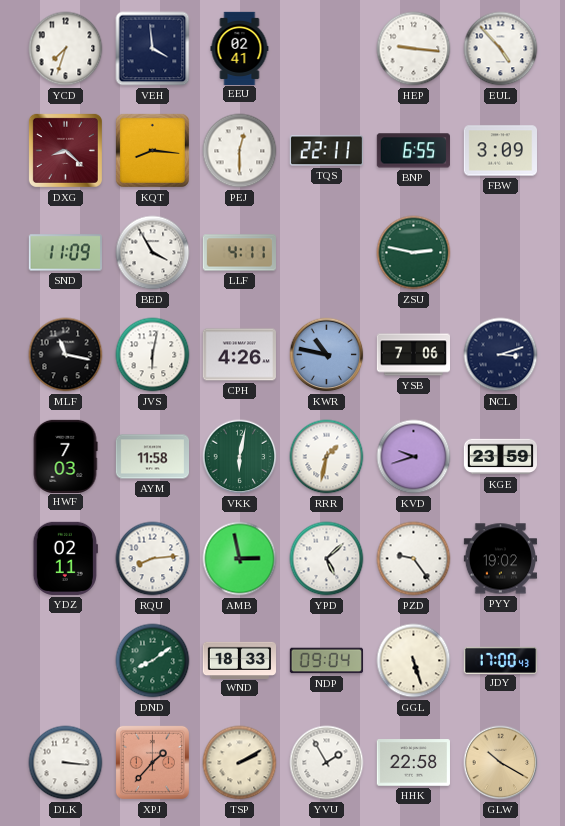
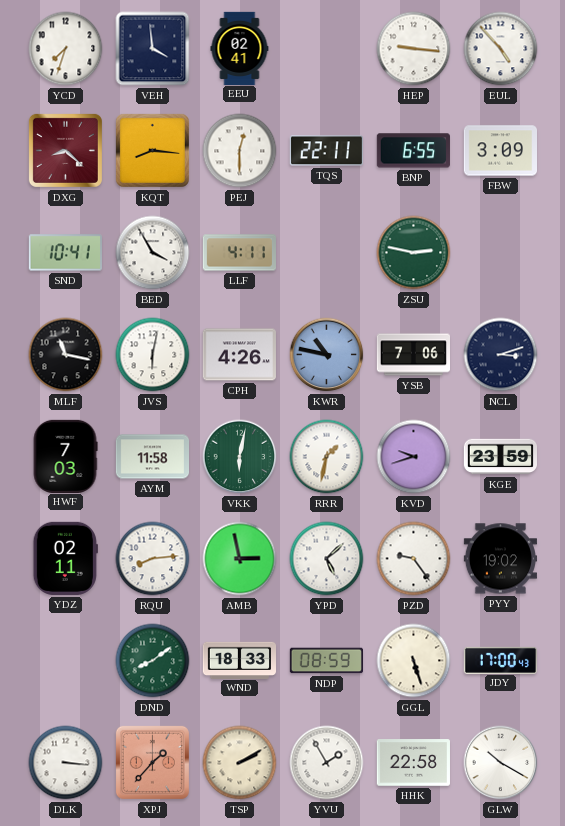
SND: 11:09 -> 10:41
NDP: 09:04 -> 08:59
GLW dial: champagne -> white
